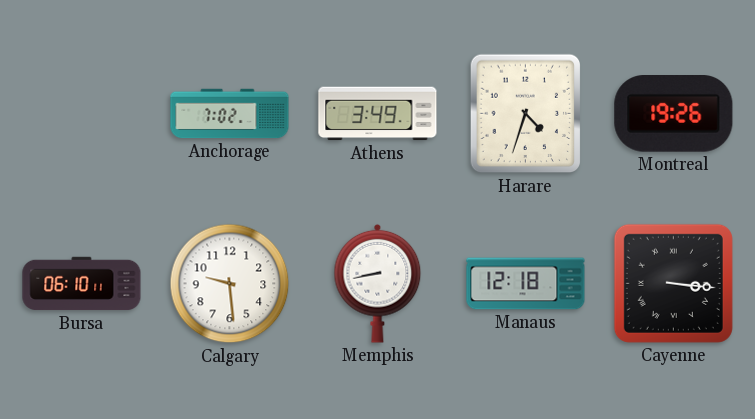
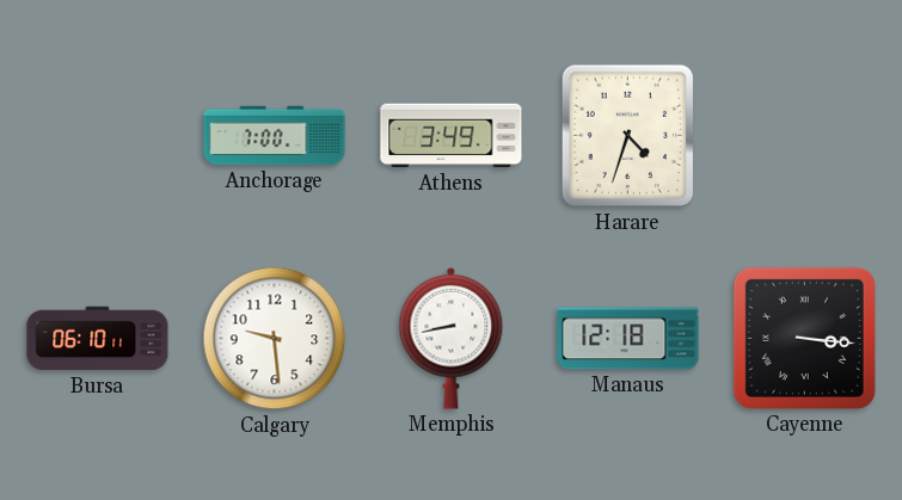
Anchorage: 7:02 -> 7:00
Montreal: 19:26 -> none
